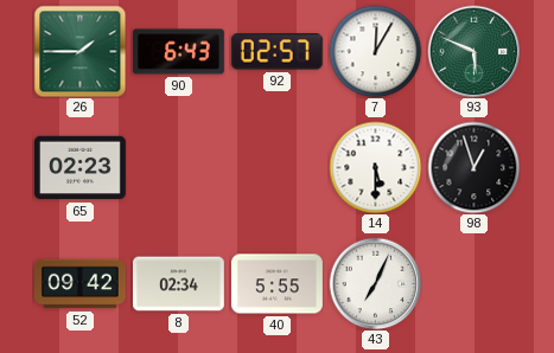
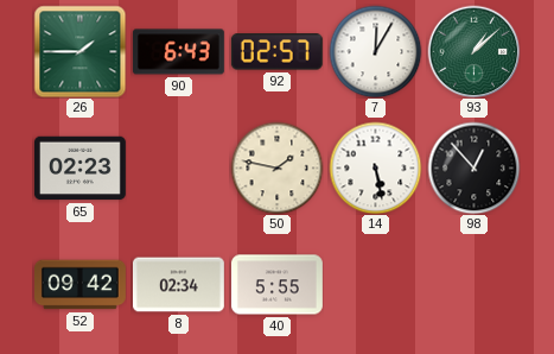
93: 5:49 -> 1:08
50: none -> 1:47
14: 5:30 -> 5:28
98: 12:57 -> 12:53
43: 7:04 -> none
